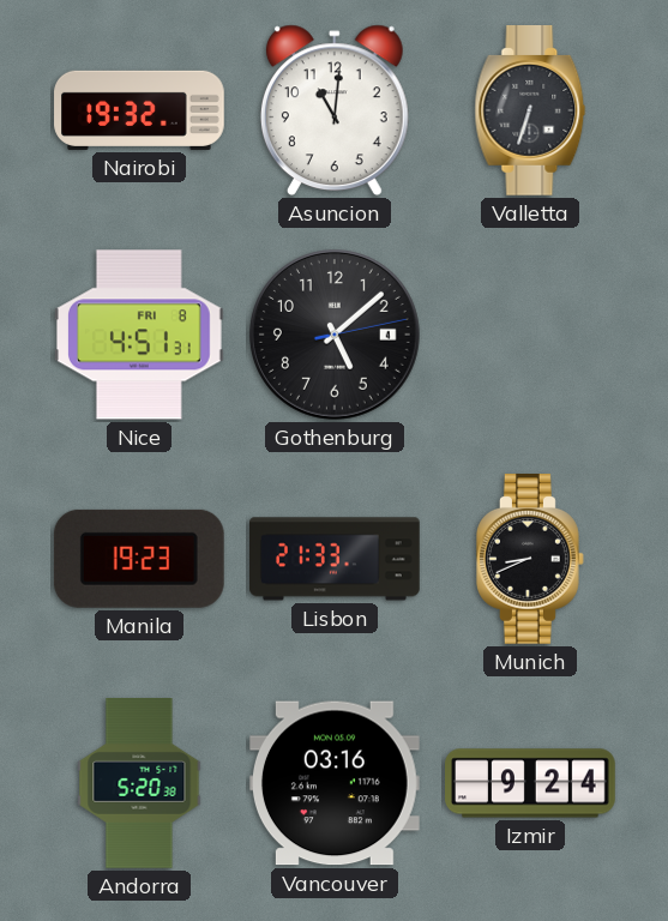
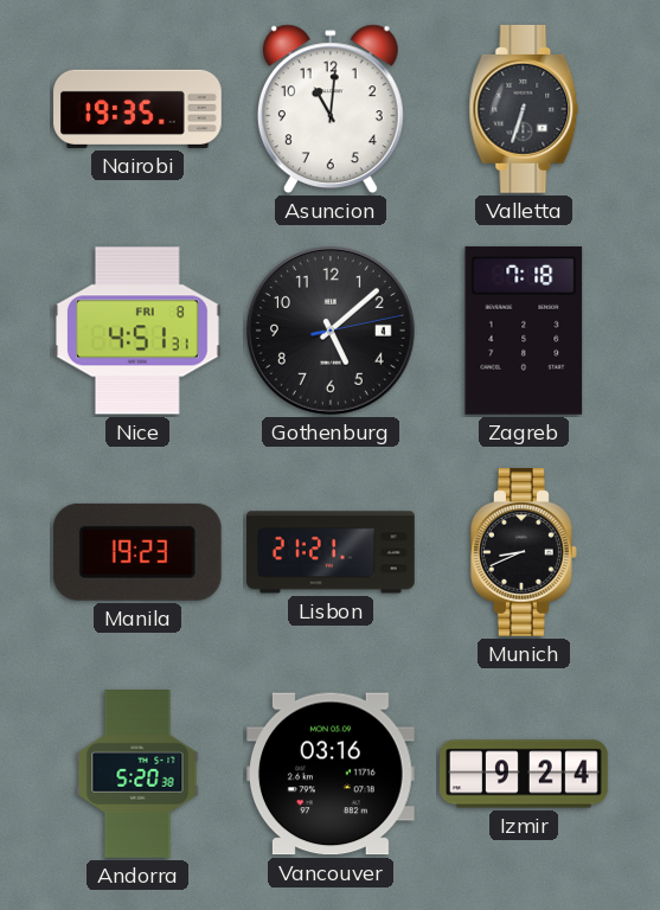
Nairobi: 19:32 -> 19:35
Zagreb: none -> 7:18
Lisbon: 21:33 -> 21:21
